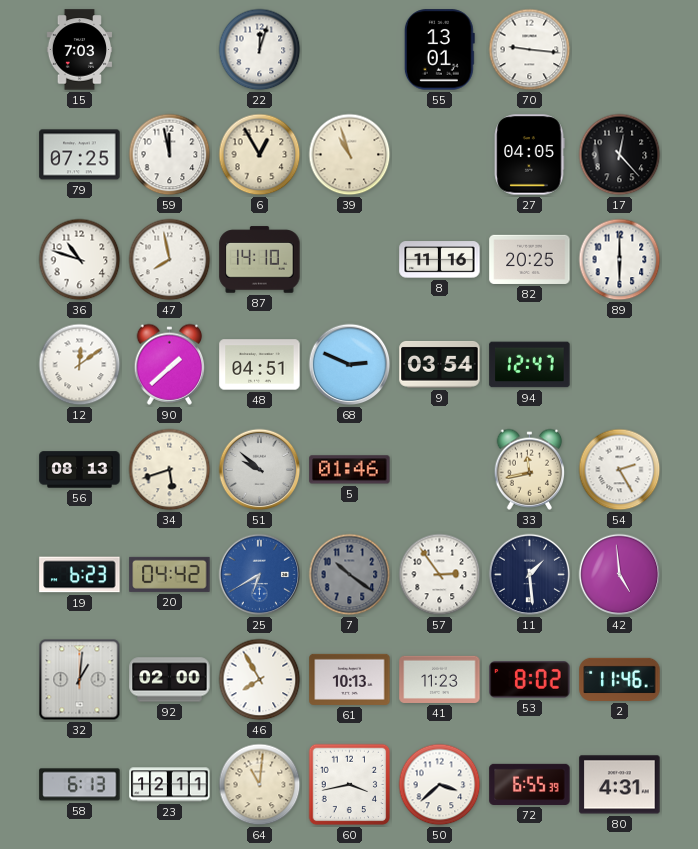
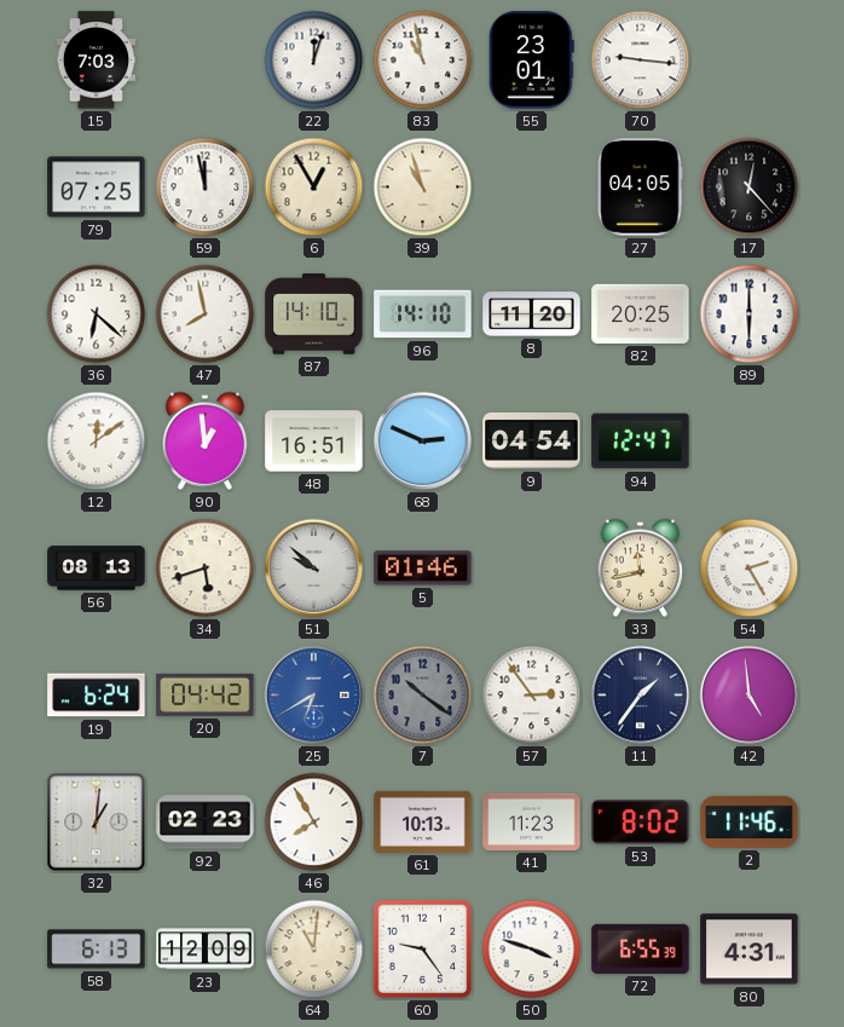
83: none -> 10:58
55: 13:01 -> 23:01
36: 10:48 -> 6:22
96: none -> 14:10
8: 11:16 -> 11:20
90: 1:38 -> 12:59
48: 04:51 -> 16:51
9: 03:54 -> 04:54
19: 6:23 -> 6:24
11: 1:29 -> 1:36
92: 02:00 -> 02:23
23: 12:11 -> 12:09
60: 3:43 -> 9:24
50: 3:38 -> 3:48
